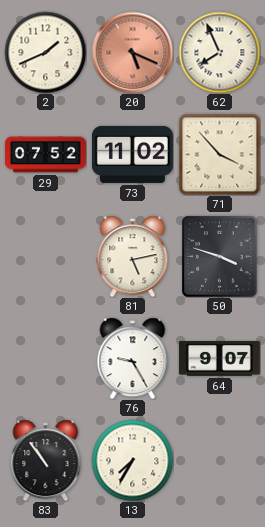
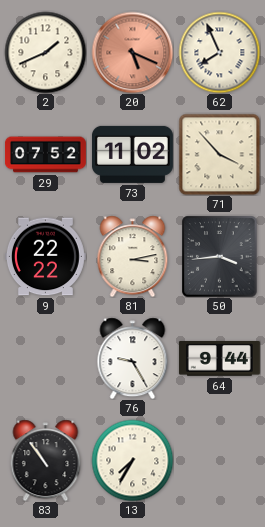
9: none -> 22:22
81: 5:13 -> 3:13
50: 3:48 -> 3:44
64: 9:07 -> 9:44
